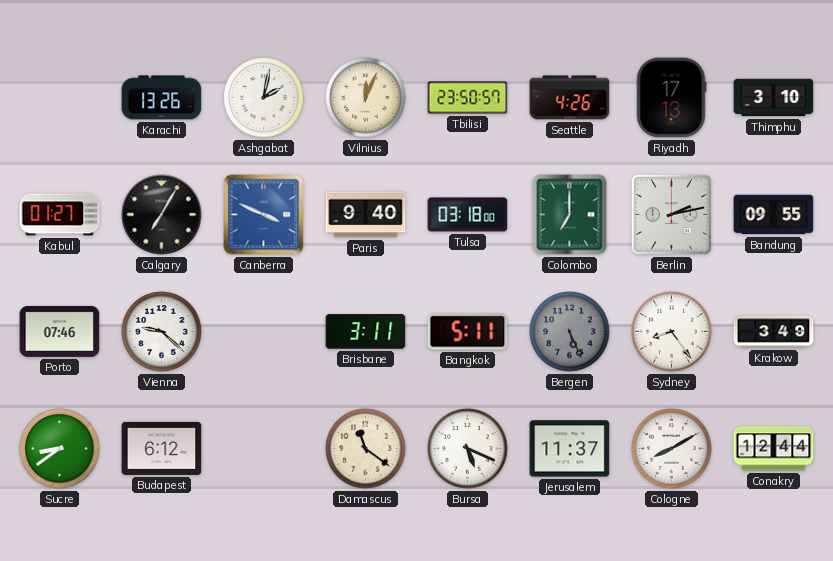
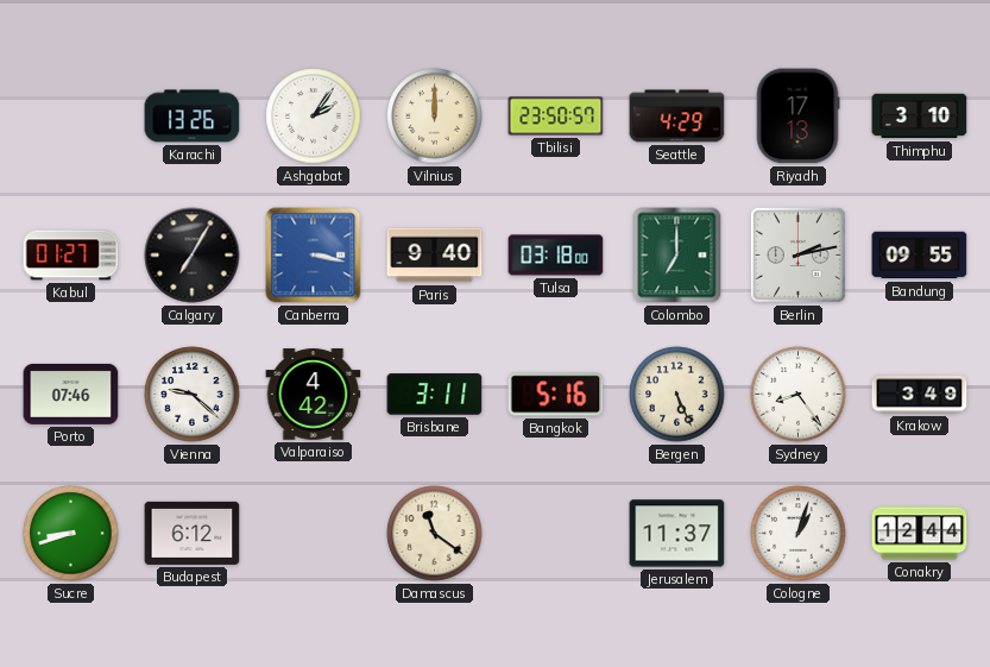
Ashgabat: 2:02 -> 2:06
Vilnius: 12:04 -> 12:00
Seattle: 4:26 -> 4:29
Canberra: 3:49 -> 3:17
Valparaiso: none -> 4:42
Bangkok: 5:11 -> 5:16
Bergen dial: grey -> cream
Sucre: 8:39 -> 8:42
Bursa: 5:19 -> none
Cologne: 8:10 -> 1:03
